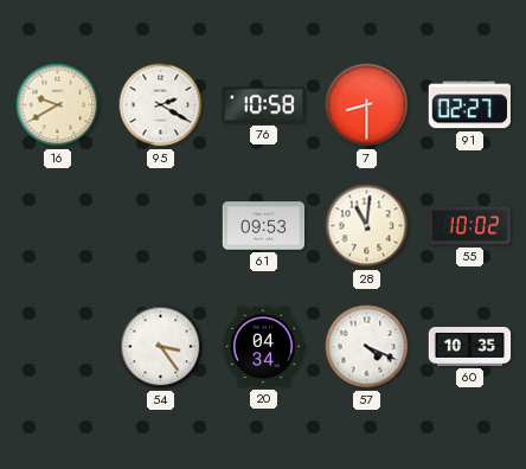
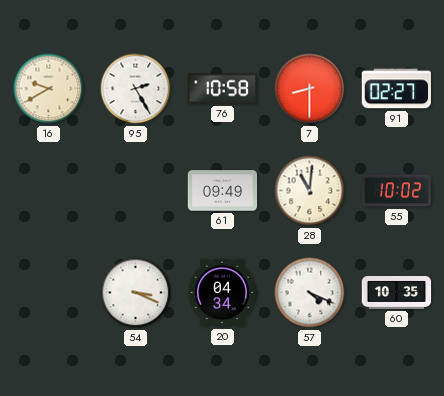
95: 2:20 -> 2:25
61: 09:53 -> 09:49
54: 3:24 -> 3:19
